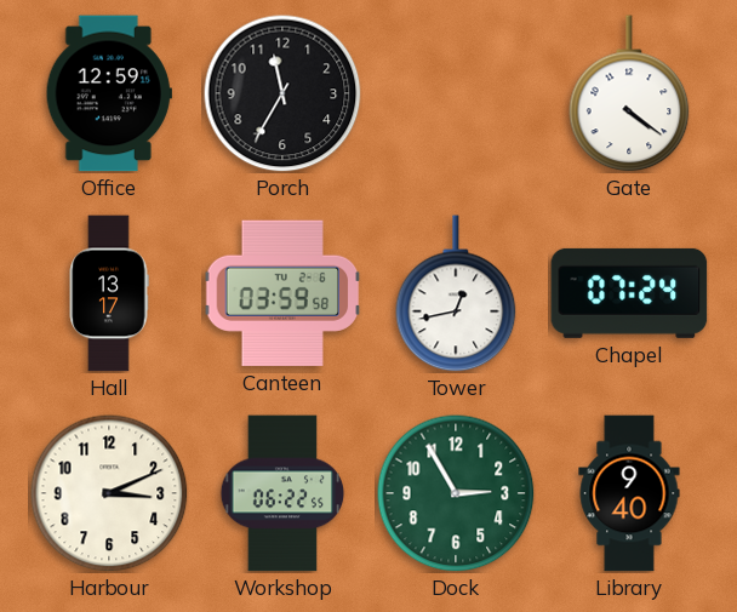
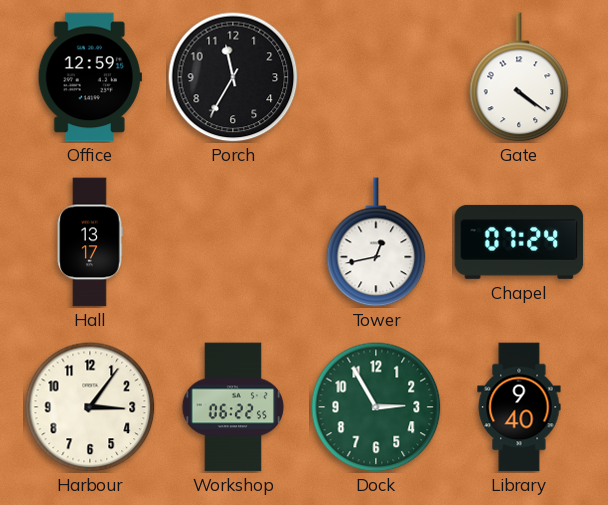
Canteen: 03:59 -> none
Harbour: 3:11 -> 3:06
